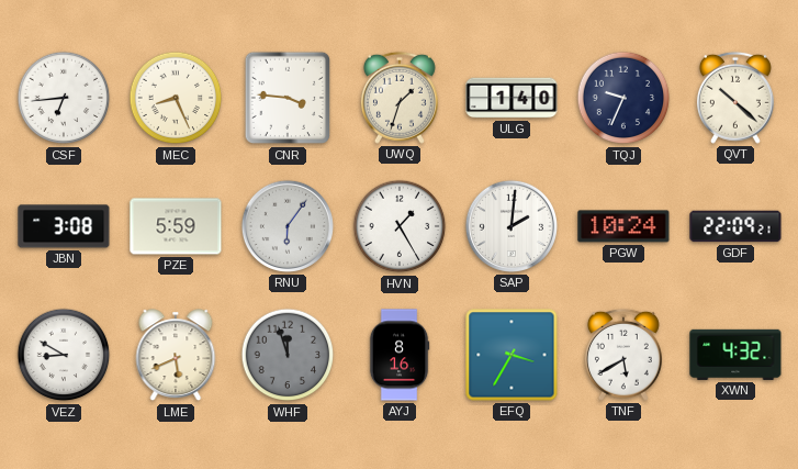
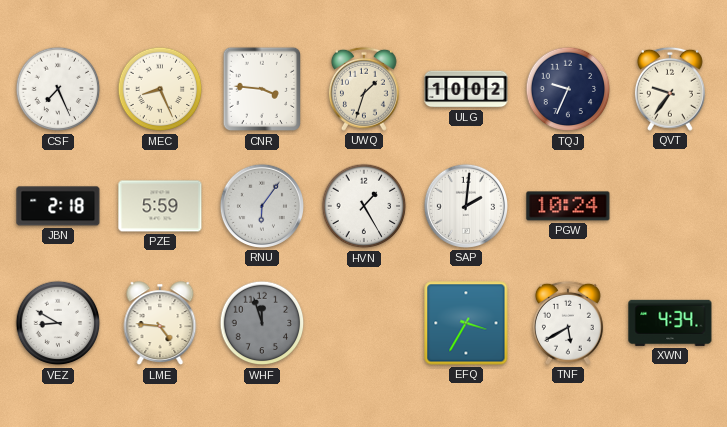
CSF: 6:44 -> 7:26
ULG: 1:40 -> 10:02
QVT: 10:22 -> 9:36
JBN: 3:08 -> 2:18
GDF: 22:09 -> none
LME: 5:41 -> 4:46
AYJ: 8:16 -> none
XWN: 4:32 -> 4:34
